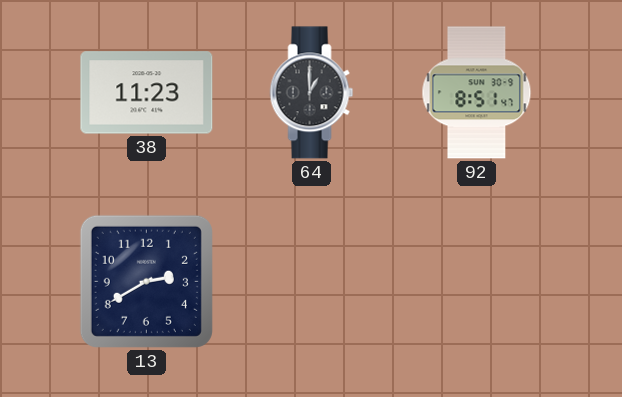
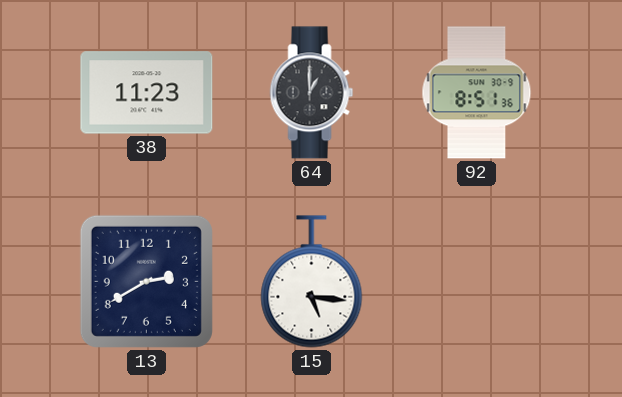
92: 8:51:47 -> 8:51:36
15: none -> 5:16
